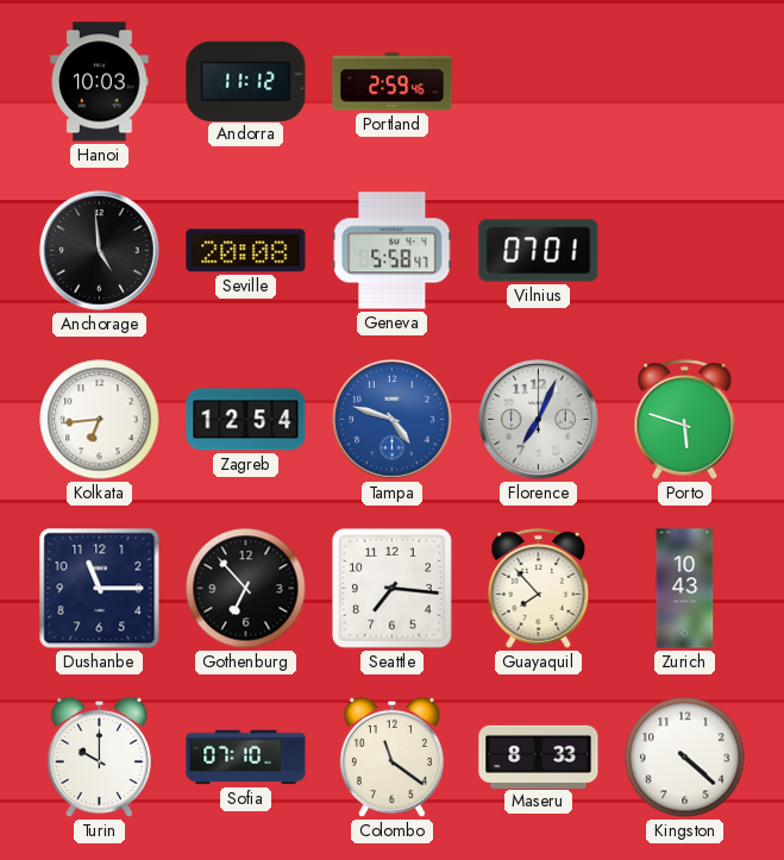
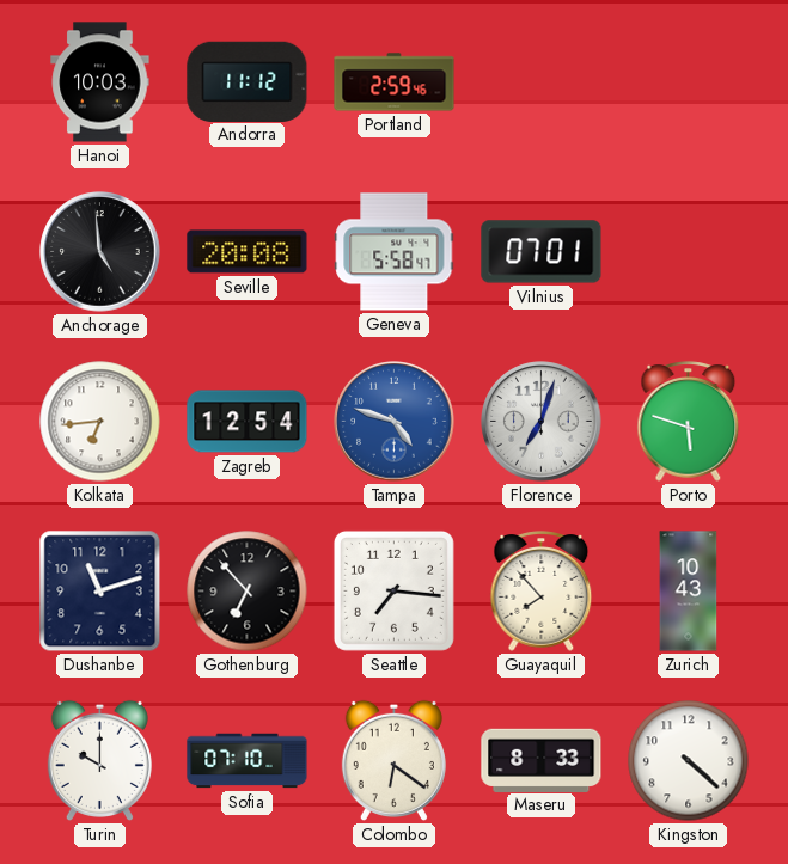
Florence: 7:04 -> 7:03
Dushanbe: 11:15 -> 11:12
Colombo: 11:21 -> 6:21
